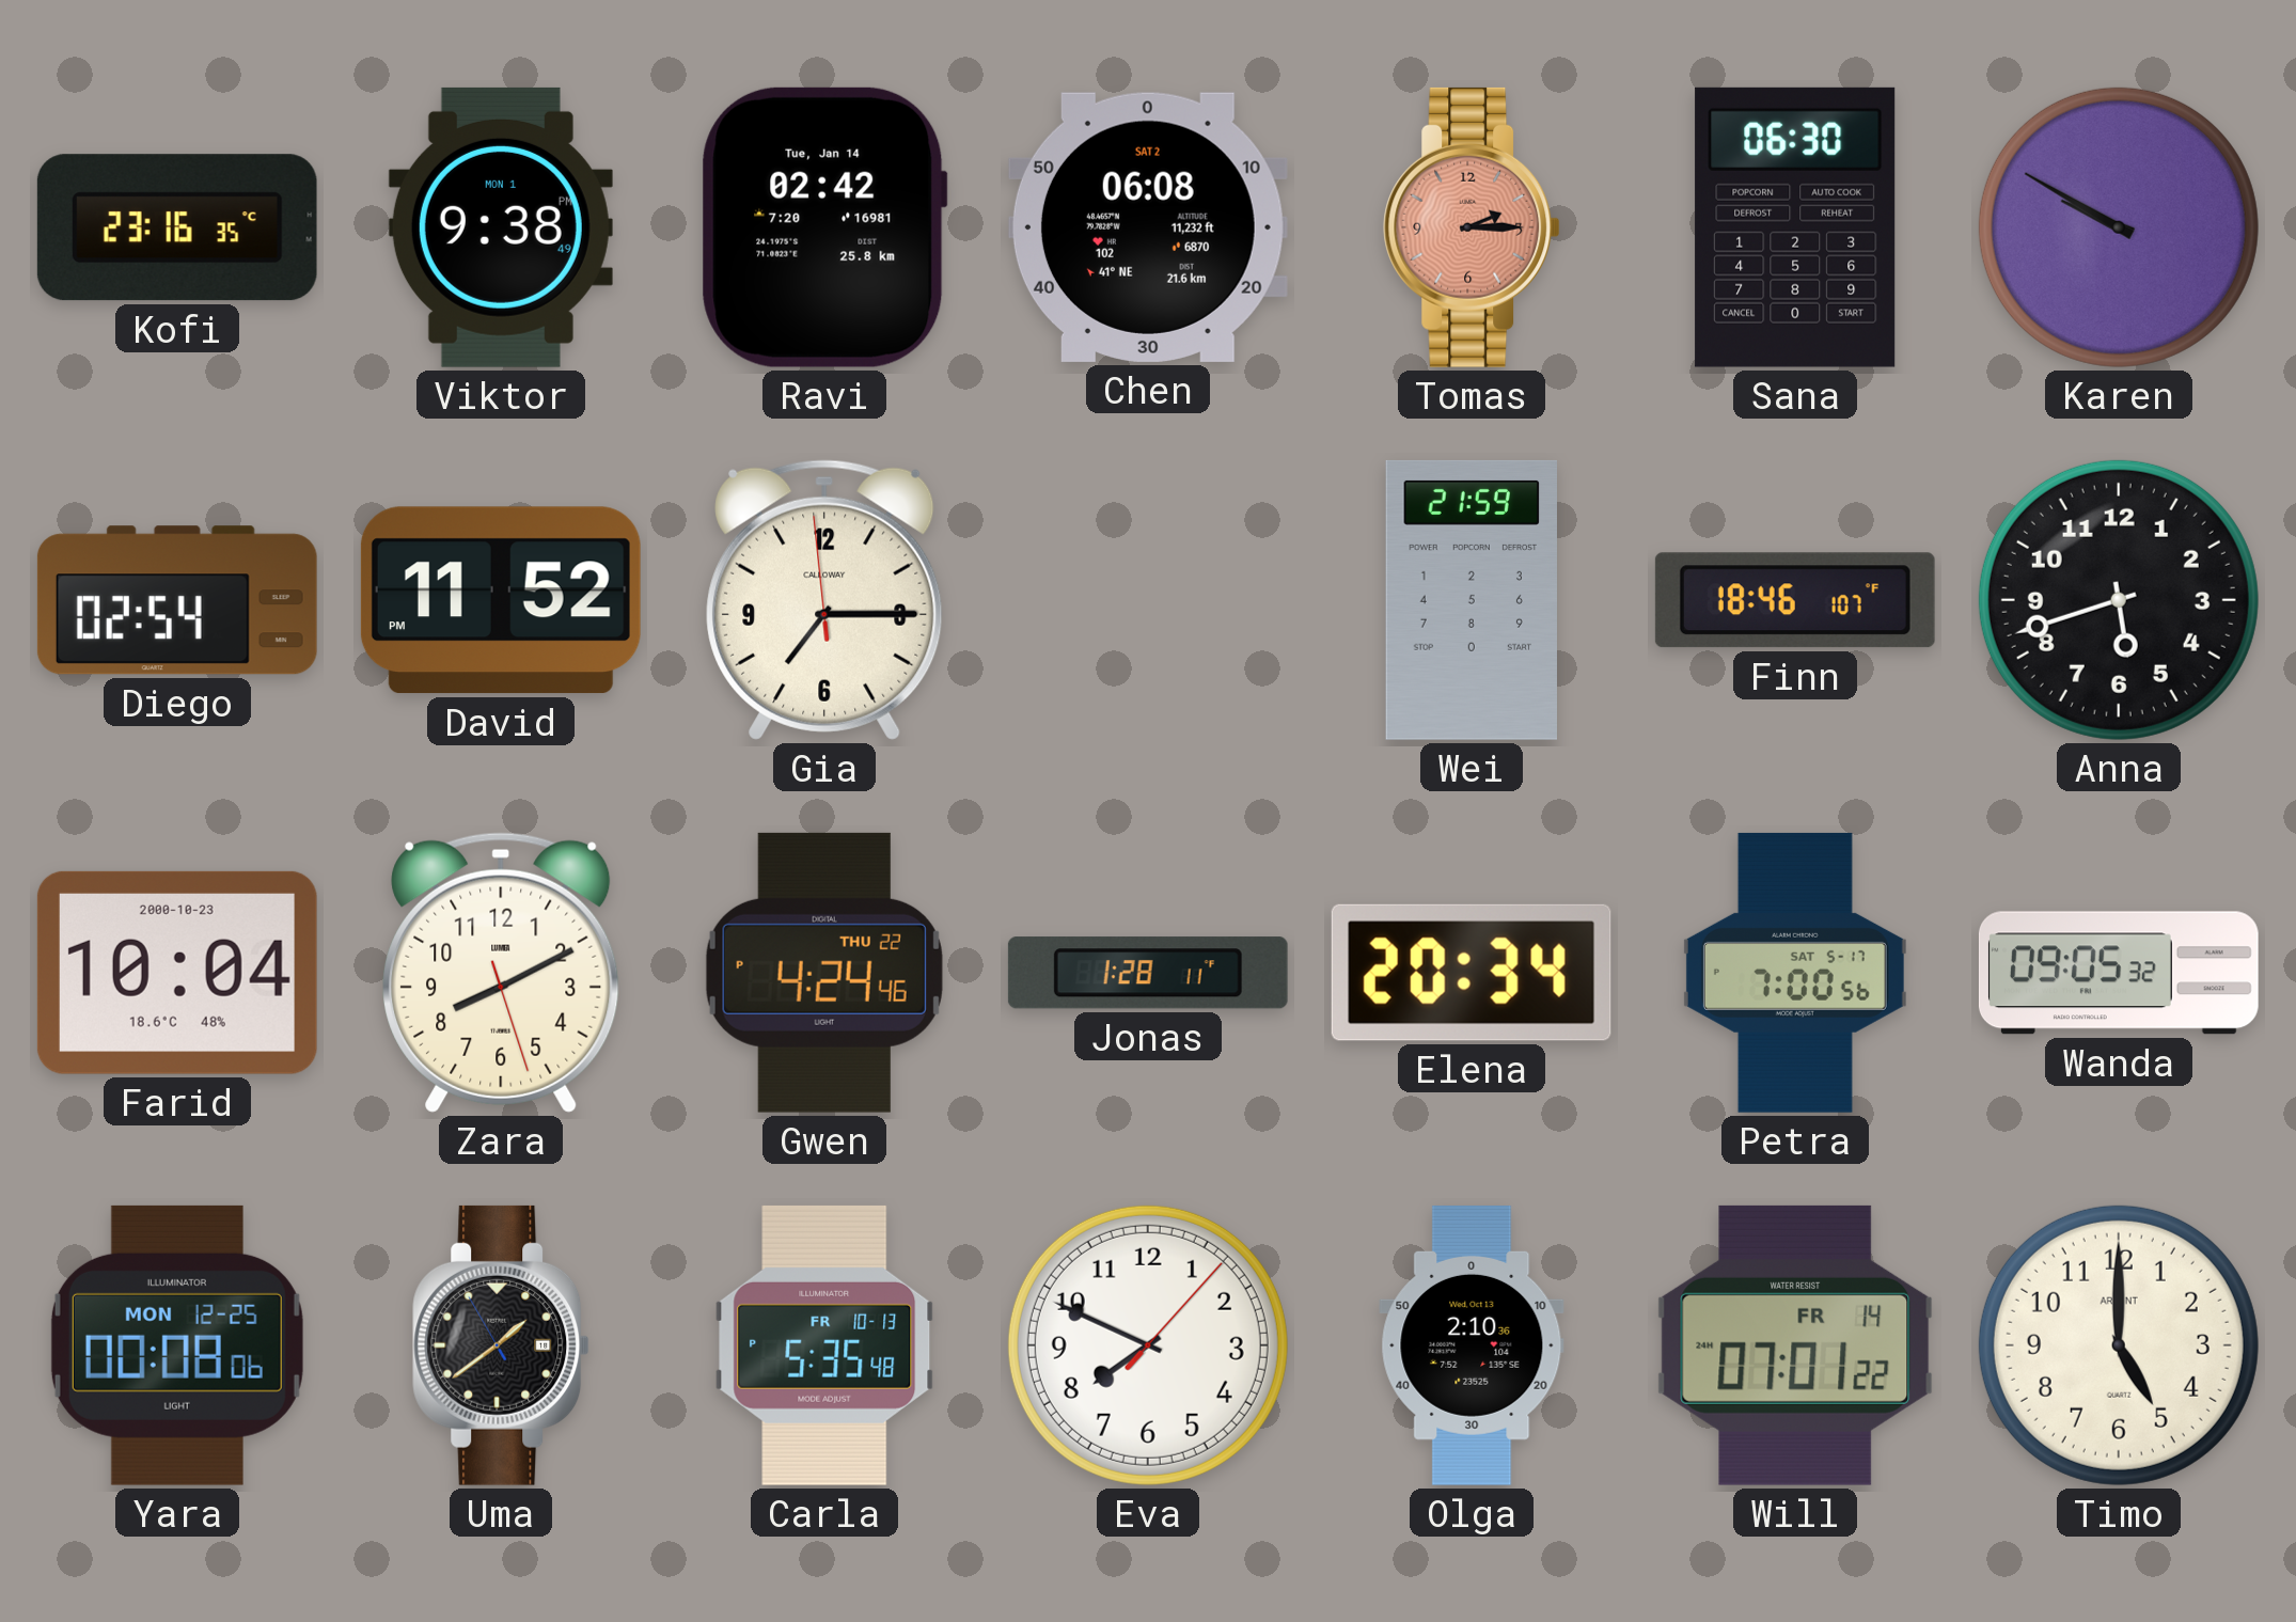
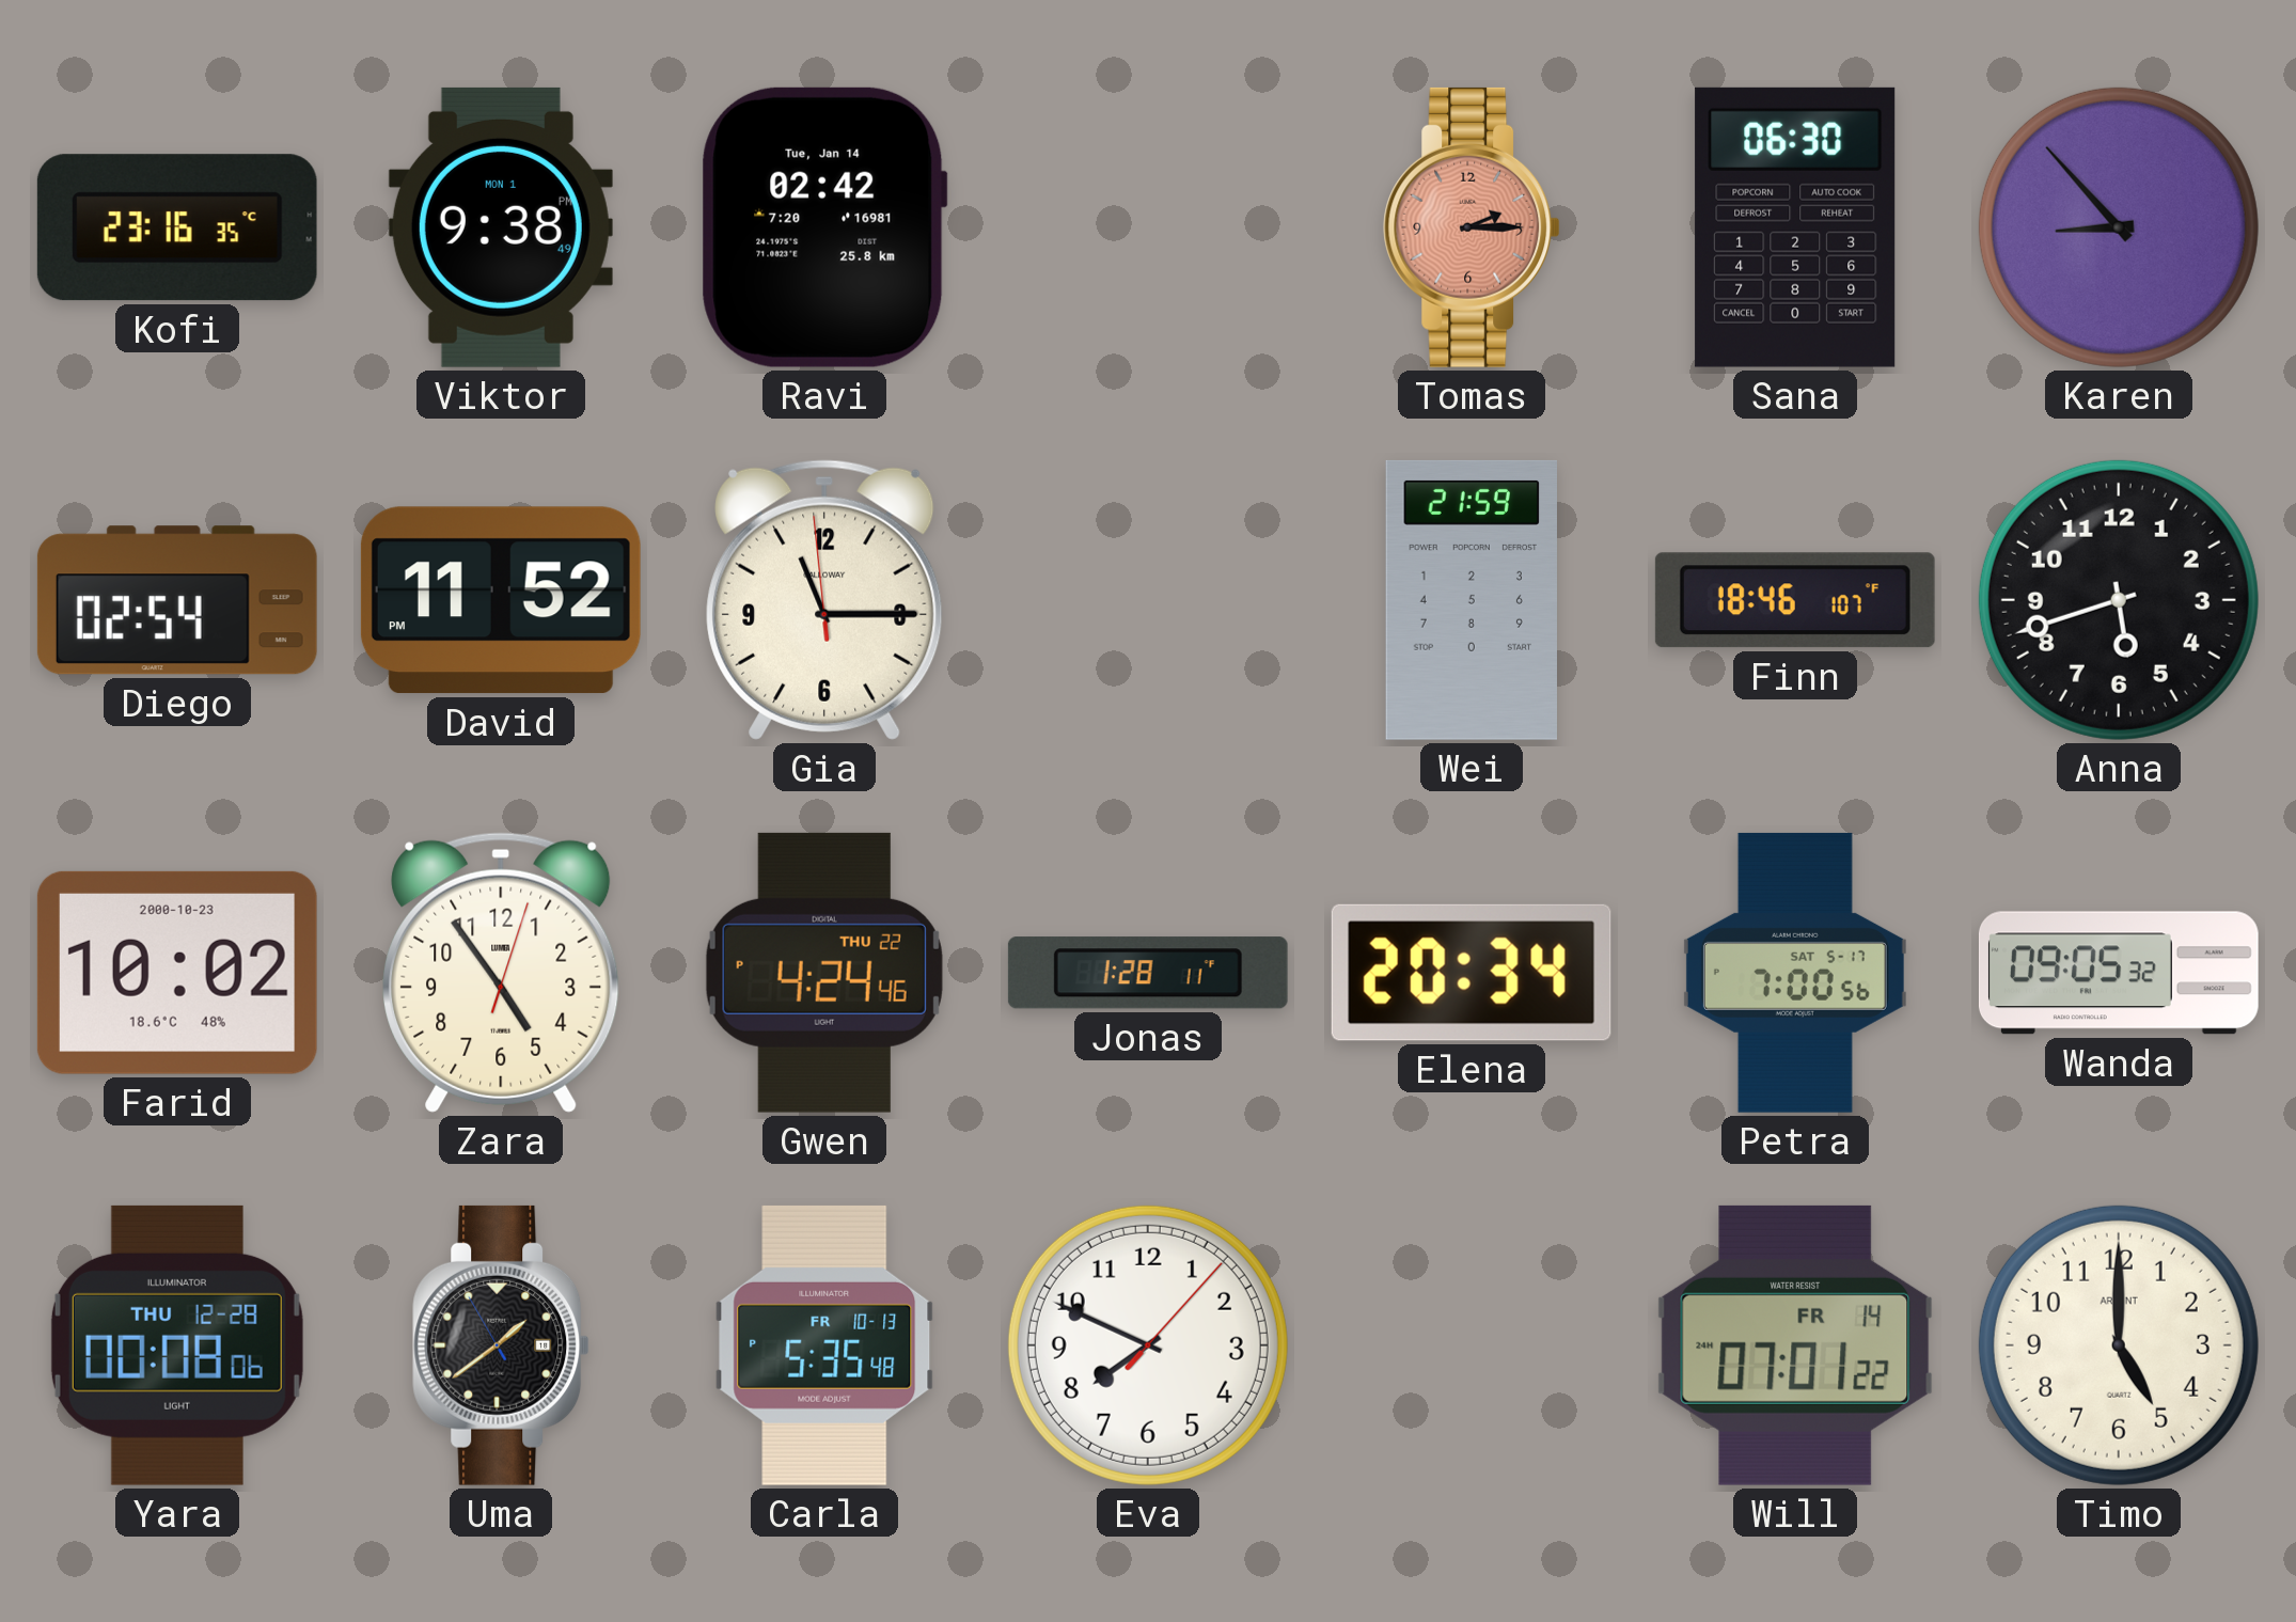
Chen: 06:08 -> none
Karen: 9:50 -> 8:53
Gia: 7:14 -> 11:14
Farid: 10:04 -> 10:02
Zara: 8:10 -> 4:54
Yara date: MON 12-25 -> THU 12-28
Olga: 2:10 -> none
